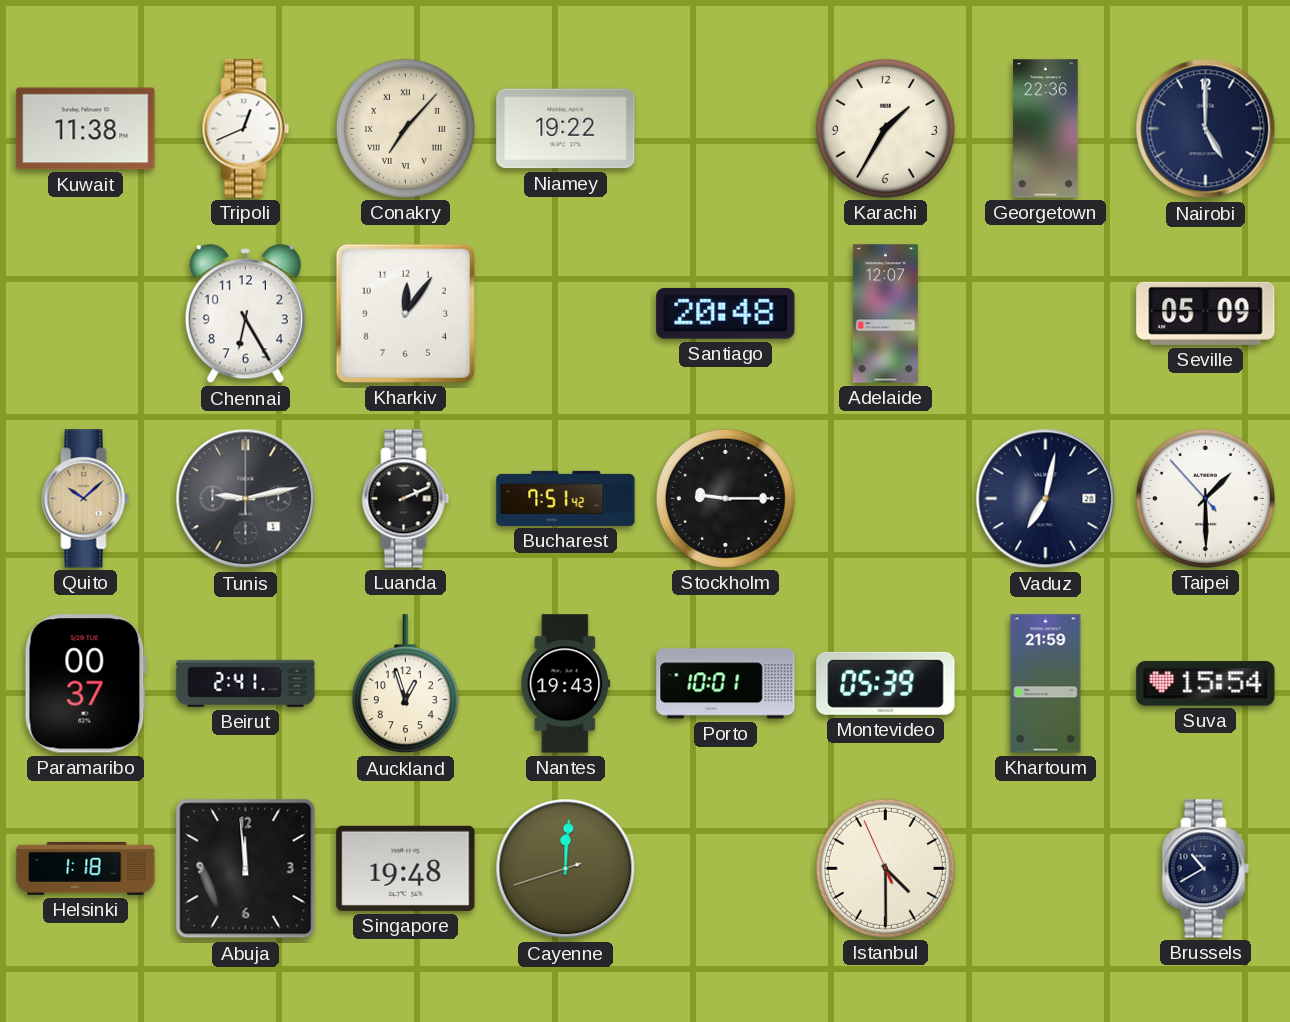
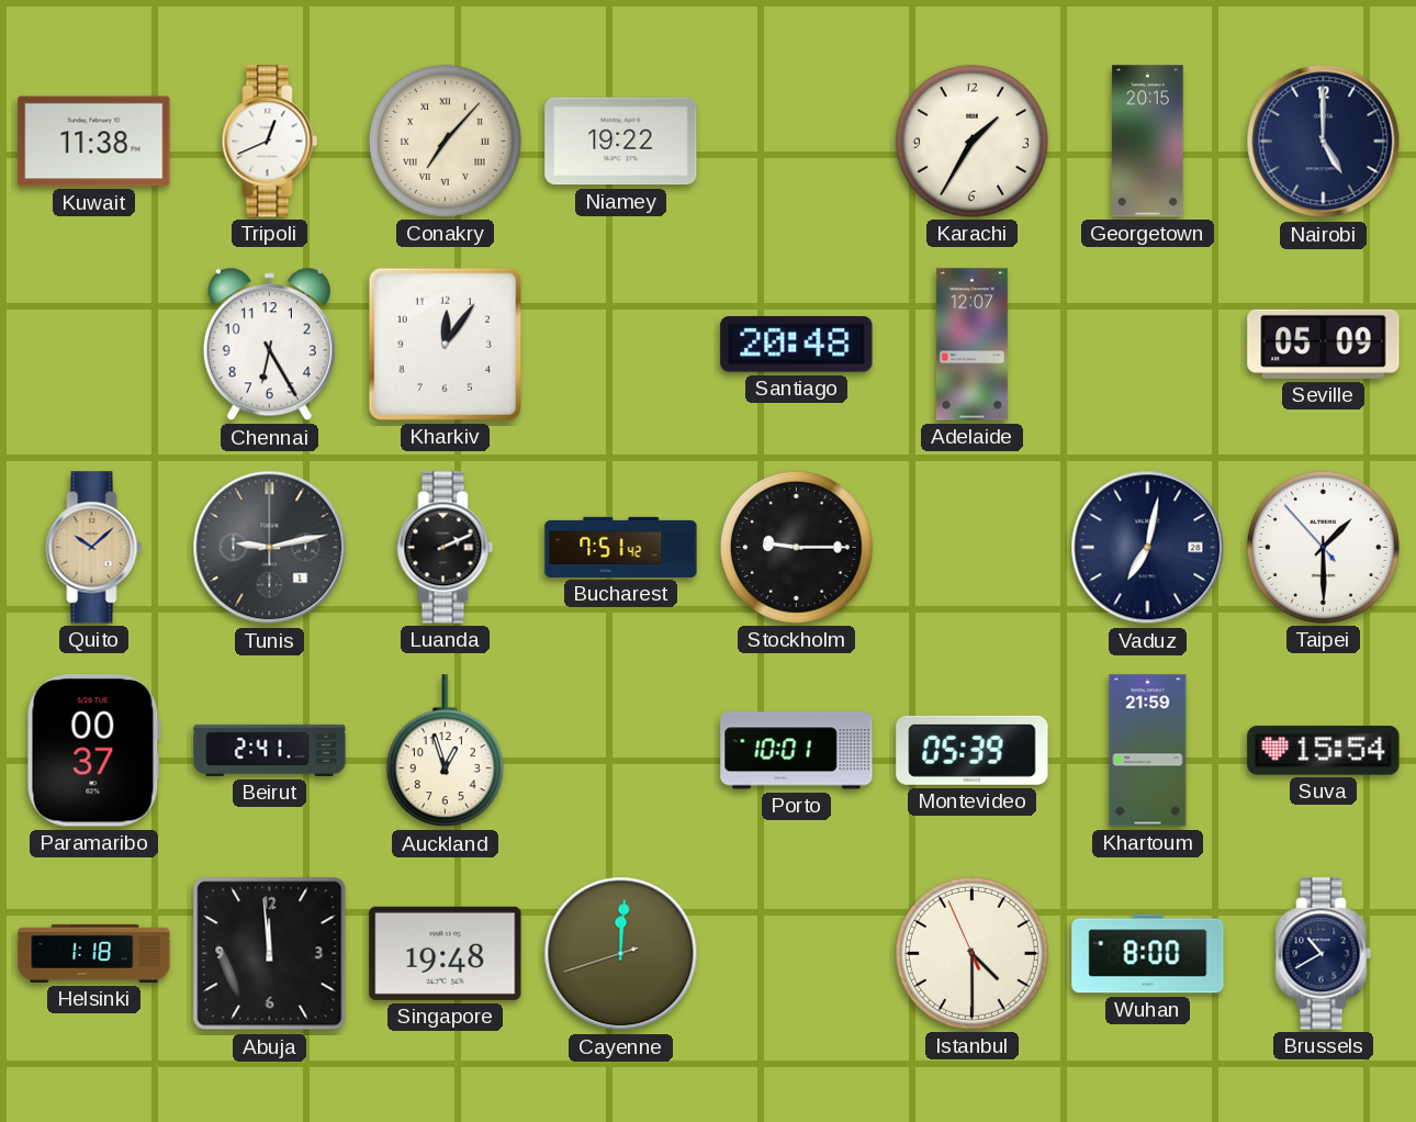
Georgetown: 22:36 -> 20:15
Nantes: 19:43 -> none
Wuhan: none -> 8:00
